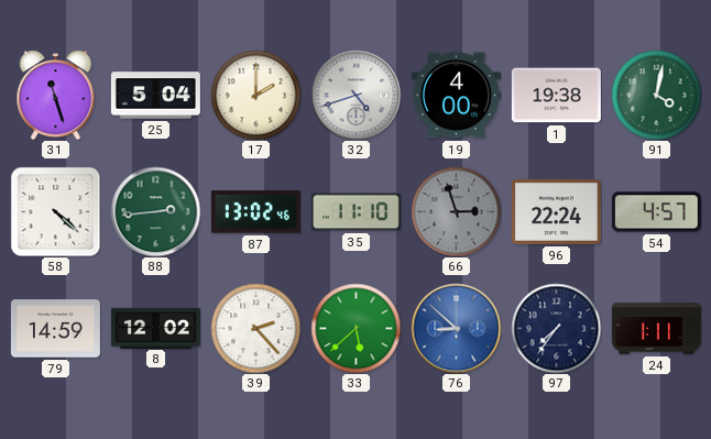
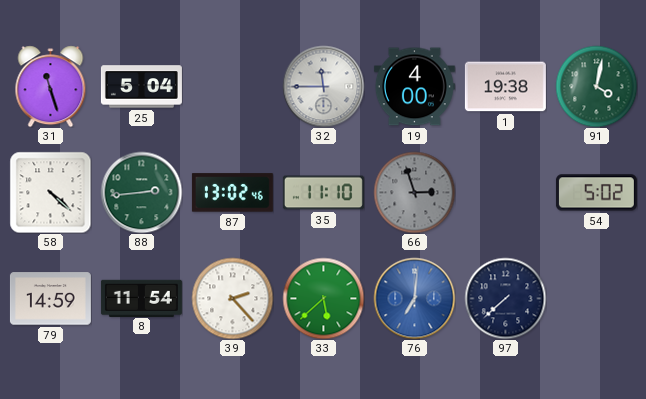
17: 2:00 -> none
32: 4:42 -> 11:45
96: 22:24 -> none
54: 4:57 -> 5:02
8: 12:02 -> 11:54
76: 8:52 -> 7:01
97: 7:36 -> 7:38
24: 1:11 -> none
